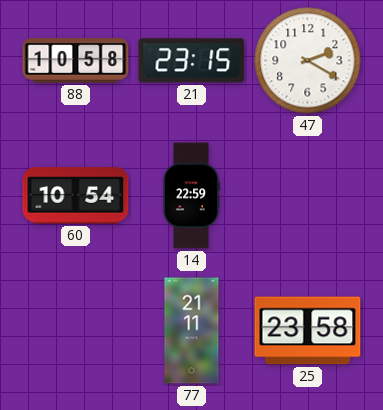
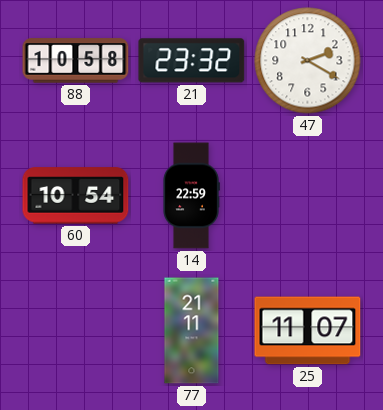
21: 23:15 -> 23:32
25: 23:58 -> 11:07
